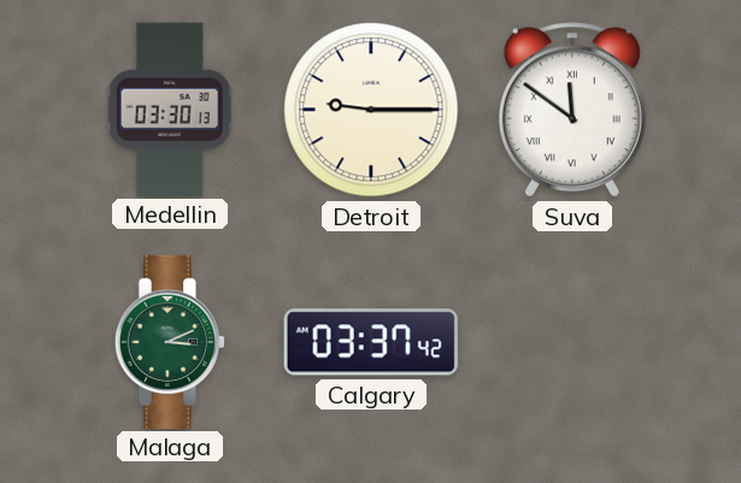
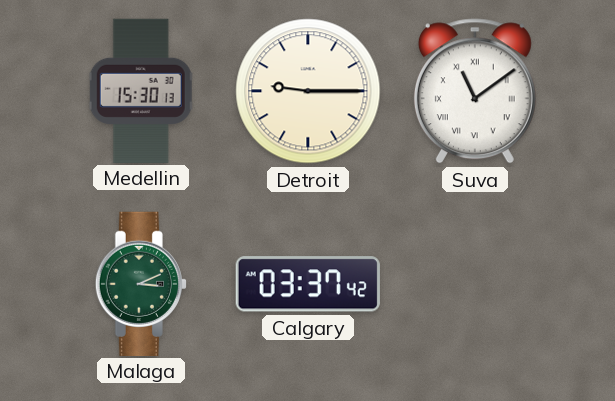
Medellin: 03:30 -> 15:30
Suva: 11:51 -> 11:09
